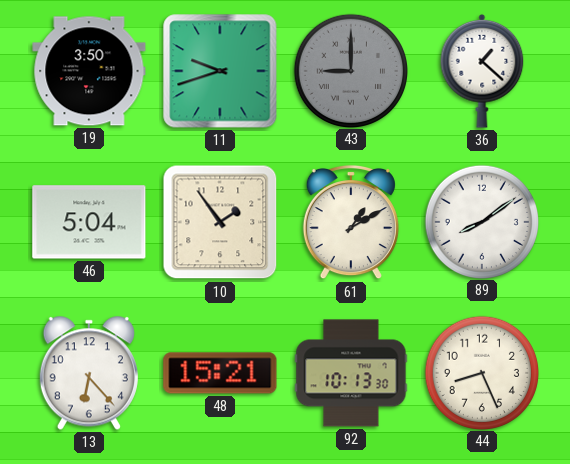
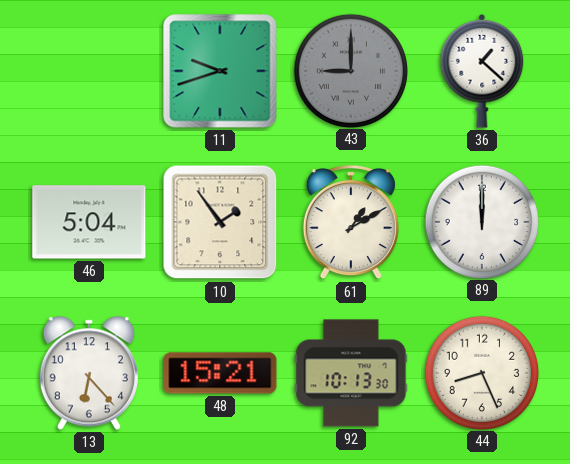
19: 3:50 -> none
89: 8:09 -> 12:00
